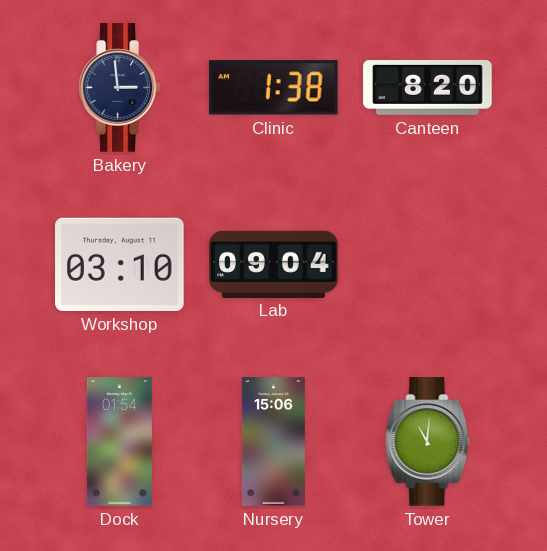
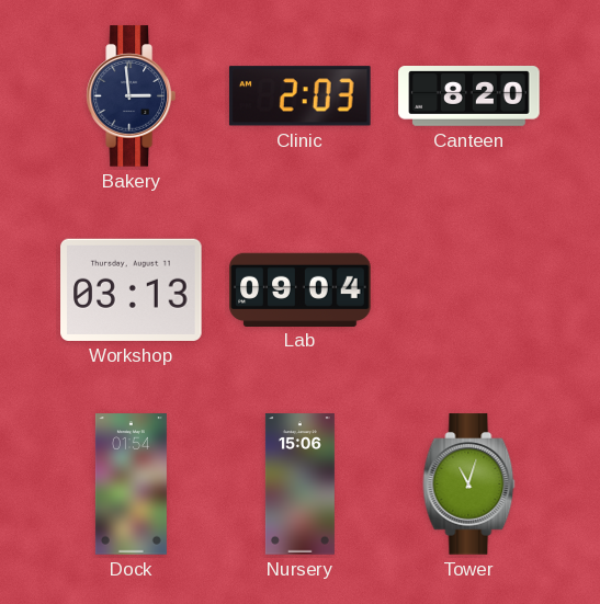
Clinic: 1:38 -> 2:03
Workshop: 03:10 -> 03:13
Tower: 11:01 -> 11:03
